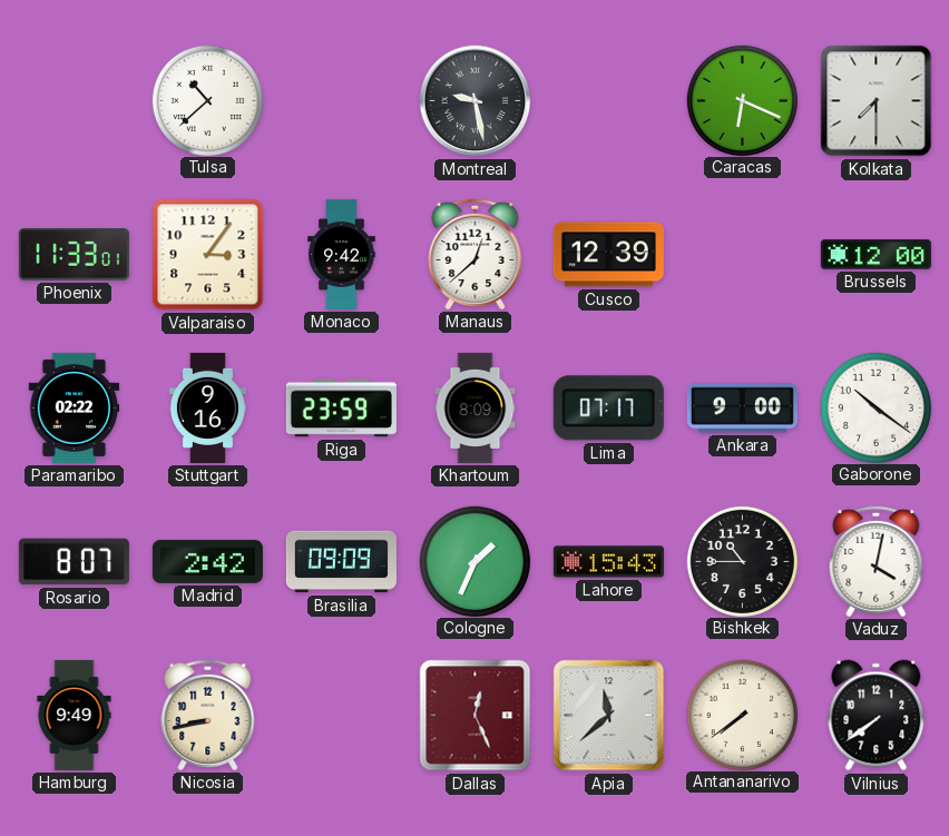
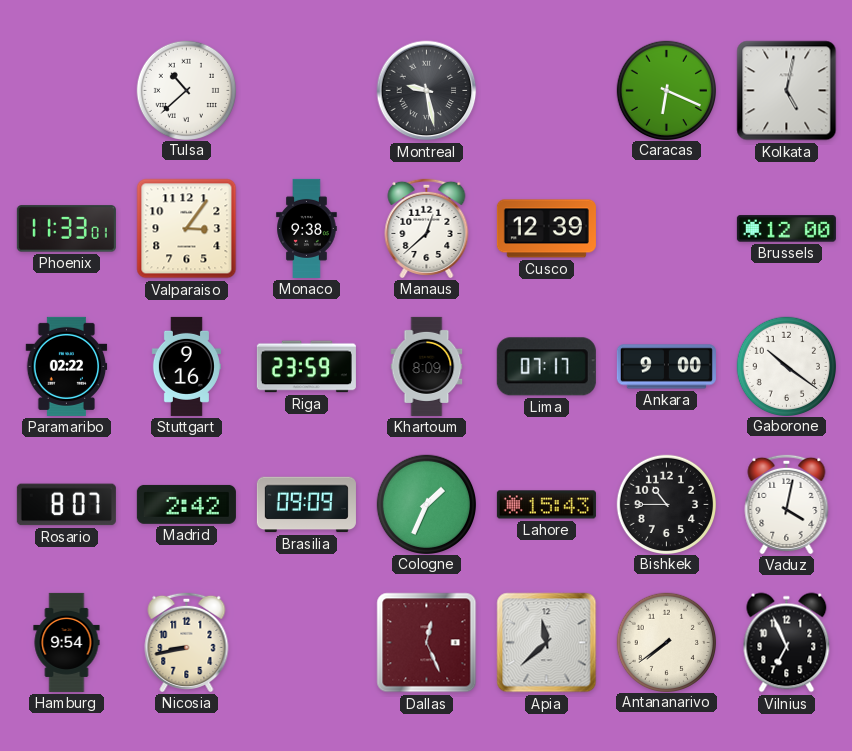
Kolkata: 7:30 -> 5:02
Monaco: 9:42 -> 9:38
Hamburg: 9:49 -> 9:54
Vilnius: 7:39 -> 6:56
